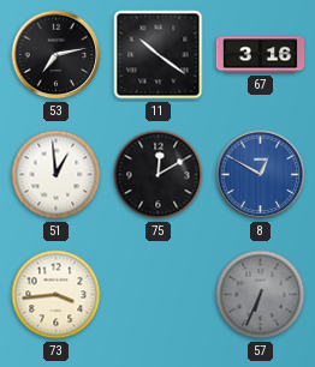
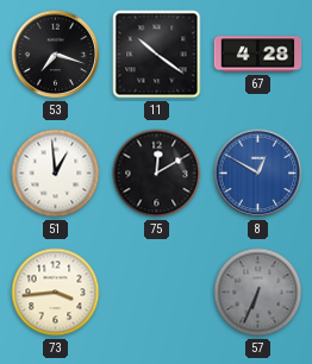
53: 7:13 -> 7:18
67: 3:16 -> 4:28
